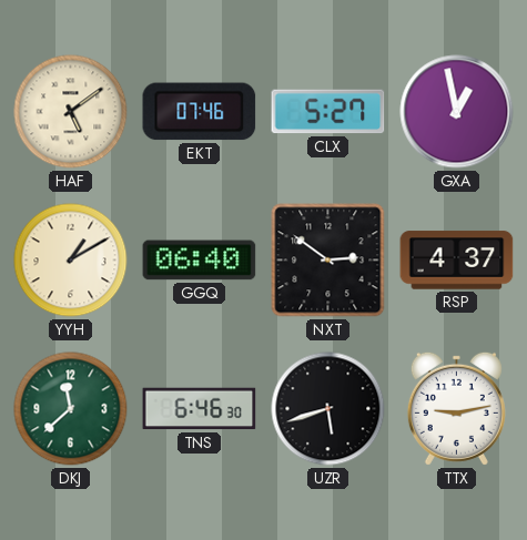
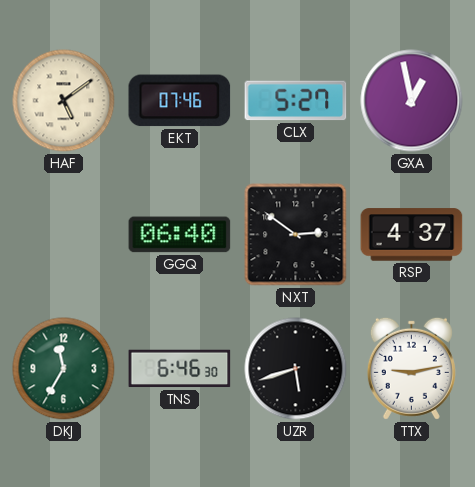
YYH: 1:10 -> none
DKJ: 11:38 -> 11:35
